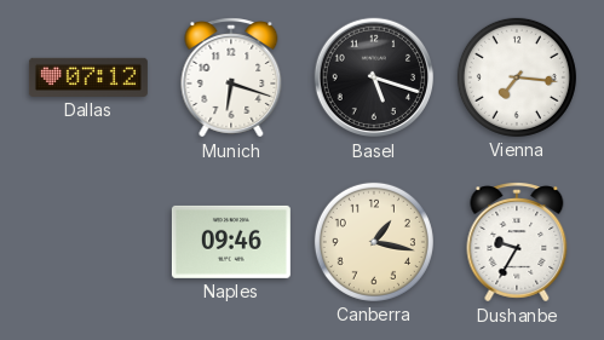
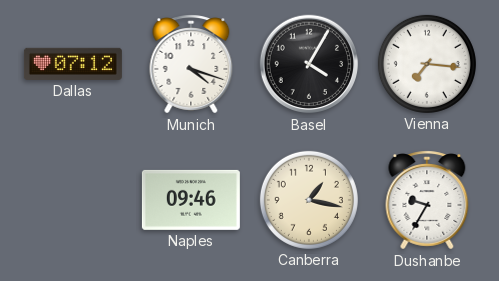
Munich: 6:18 -> 4:18
Basel: 5:18 -> 4:05
